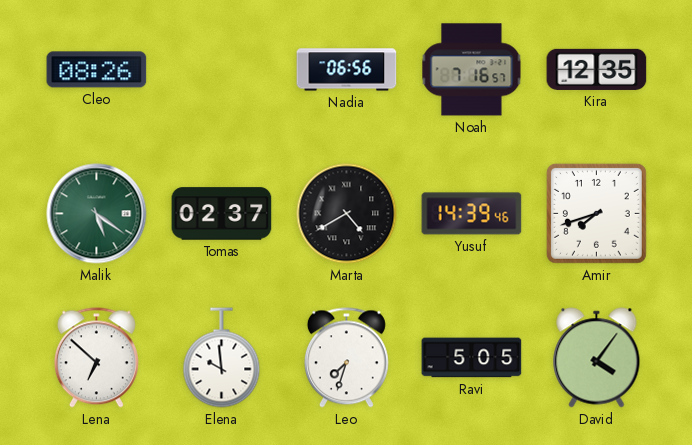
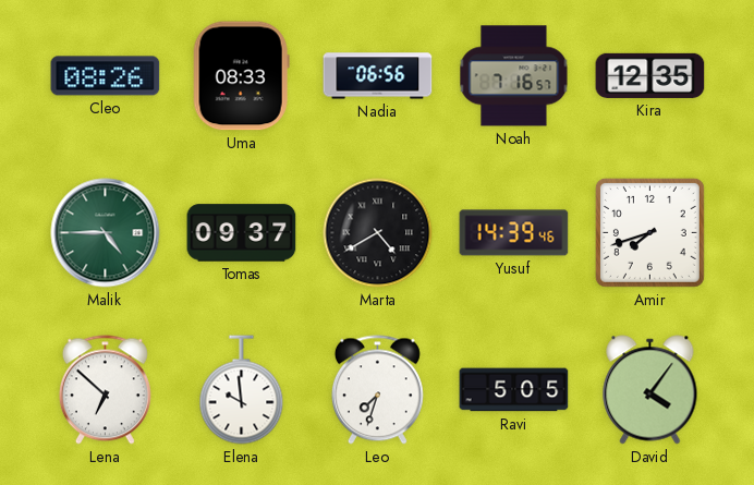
Uma: none -> 08:33
Malik: 5:21 -> 4:45
Tomas: 02:37 -> 09:37
